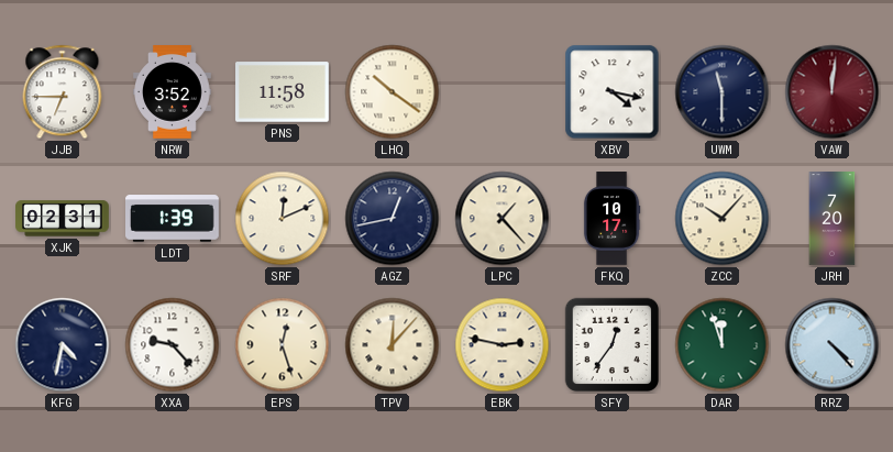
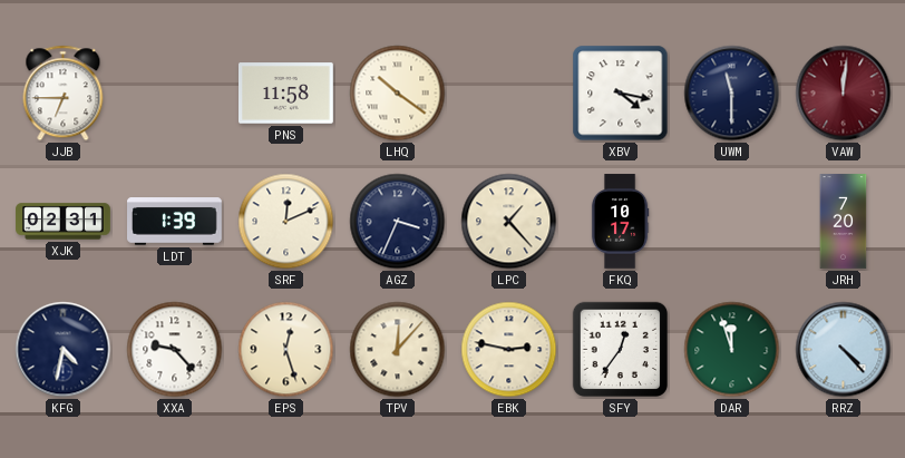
NRW: 3:52 -> none
AGZ: 12:43 -> 3:34
ZCC: 10:07 -> none
